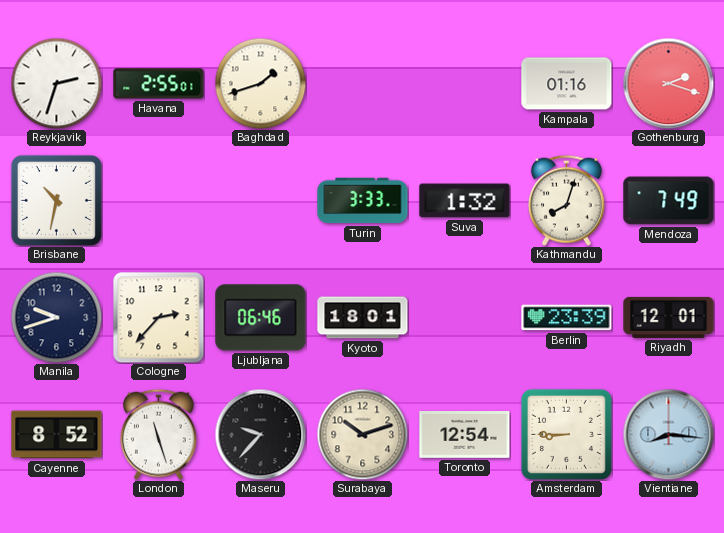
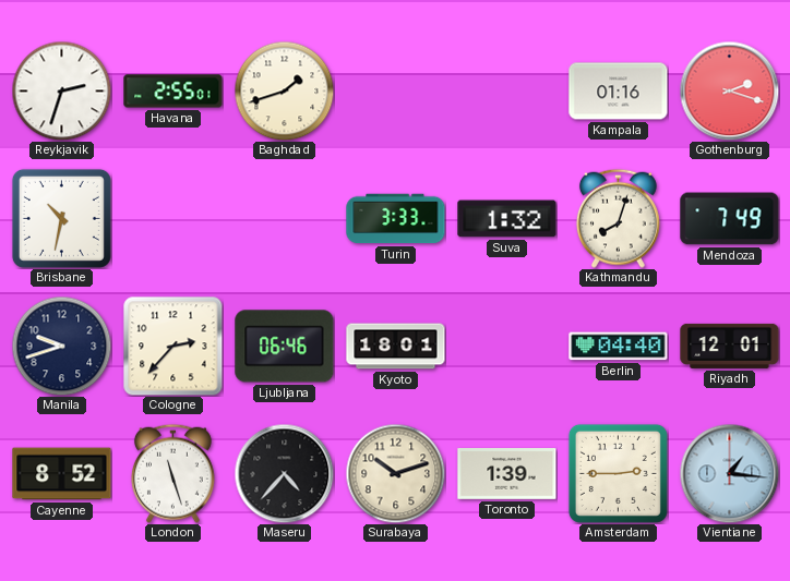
Berlin: 23:39 -> 04:40
Maseru: 9:37 -> 4:37
Toronto: 12:54 -> 1:39
Amsterdam: 8:45 -> 2:45
Vientiane: 8:16 -> 1:16
